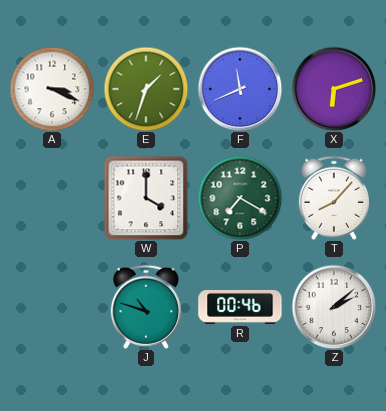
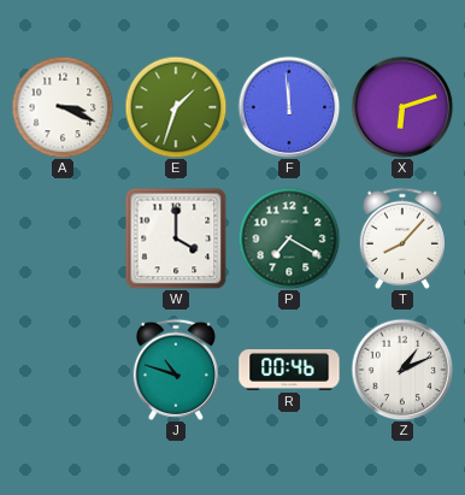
F: 11:41 -> 11:59
Z: 2:08 -> 1:11
